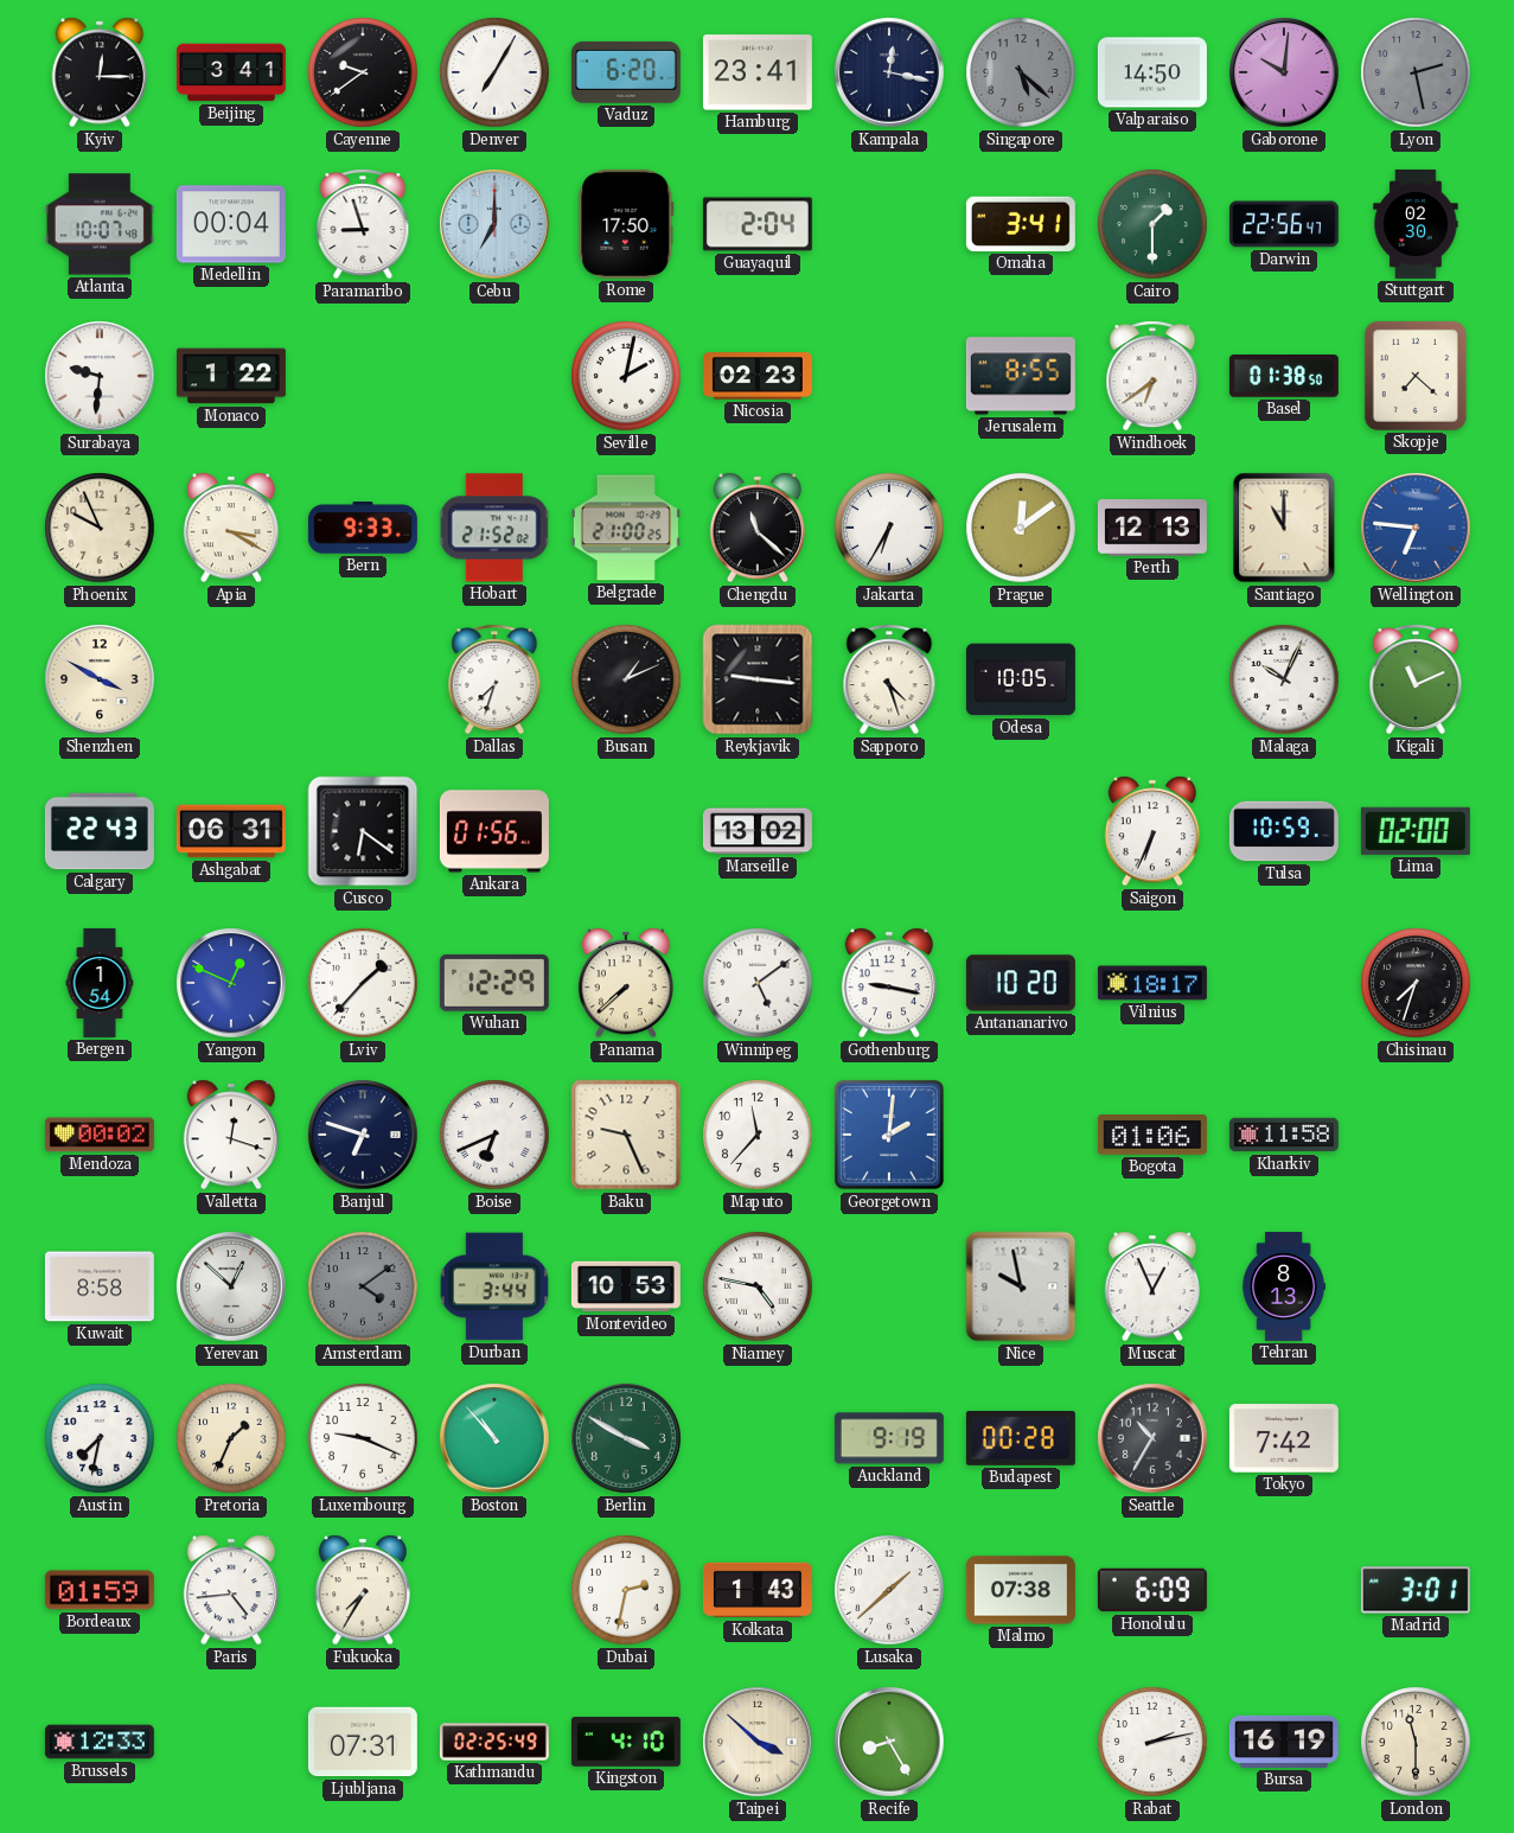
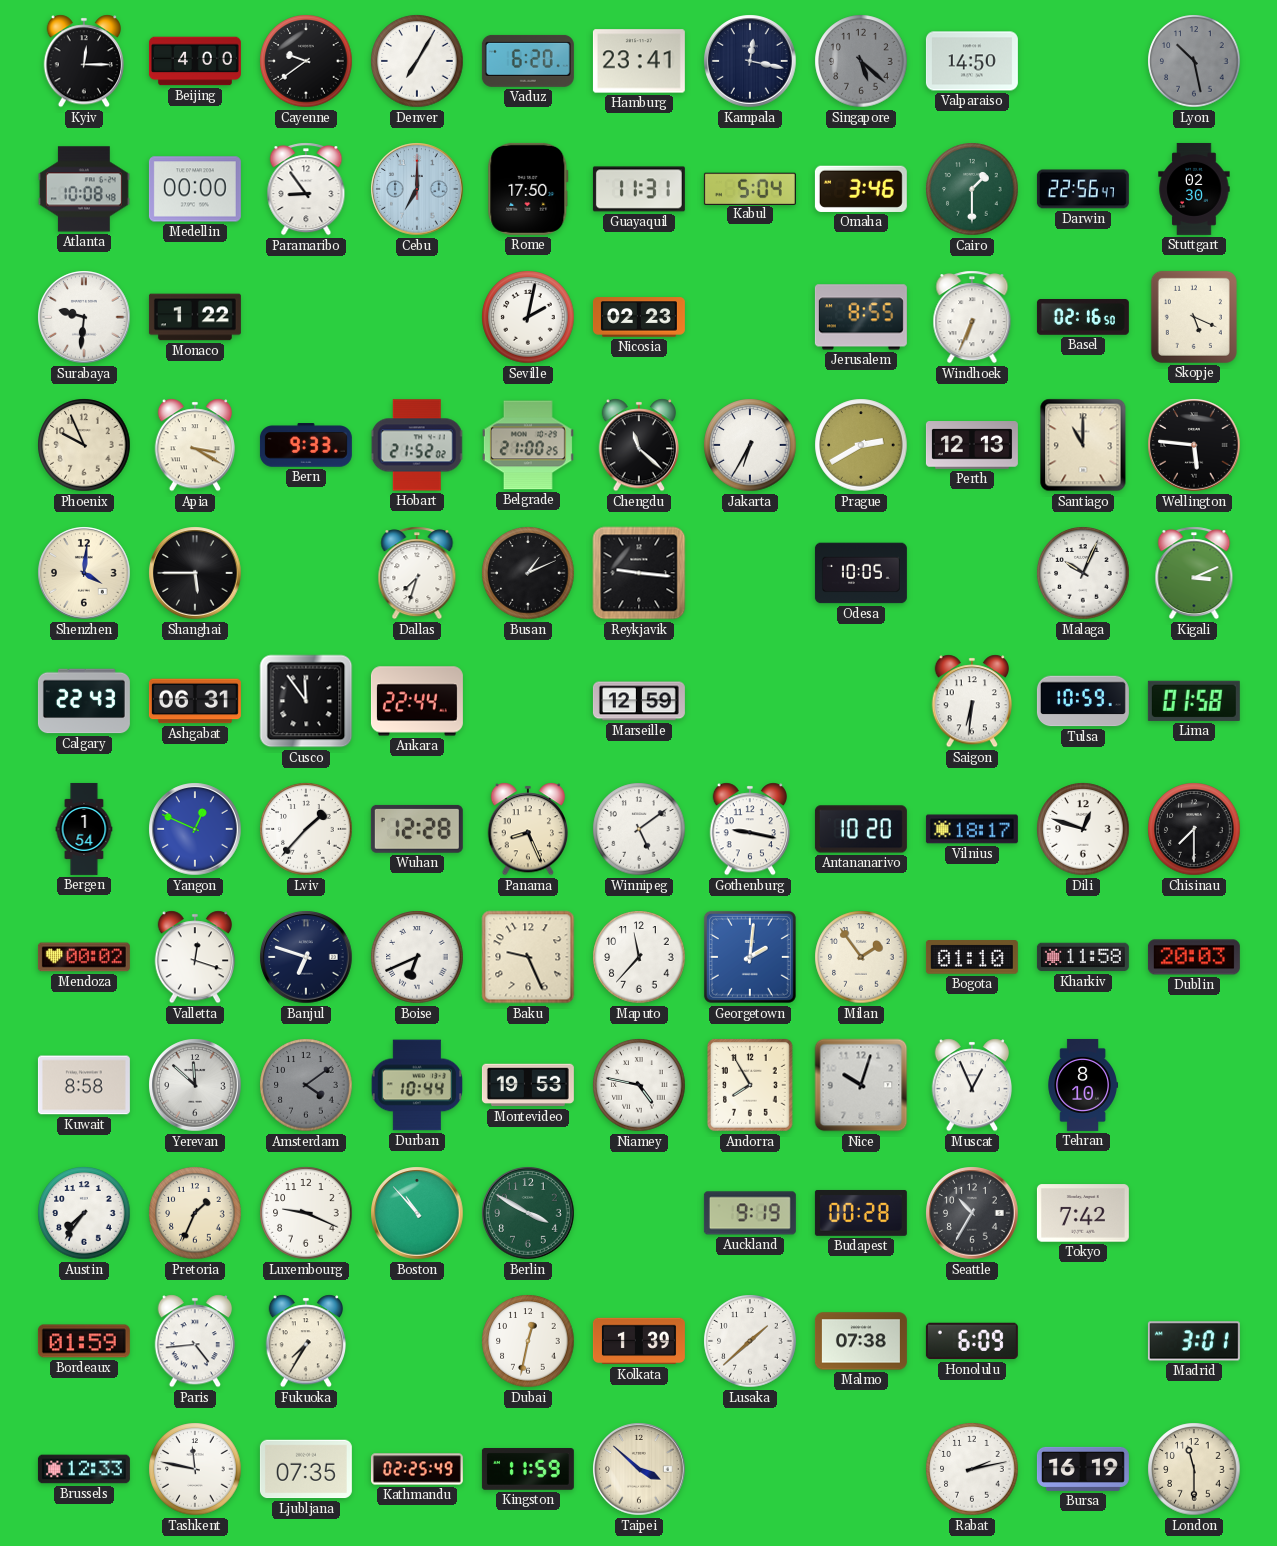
Beijing: 3:41 -> 4:00
Gaborone: 10:01 -> none
Lyon: 2:28 -> 10:28
Atlanta: 10:07 -> 10:08
Medellin: 00:04 -> 00:00
Paramaribo: 8:57 -> 8:54
Guayaquil: 2:04 -> 11:31
Kabul: none -> 5:04
Omaha: 3:41 -> 3:46
Windhoek: 6:39 -> 6:34
Basel: 01:38 -> 02:16
Skopje: 7:22 -> 5:19
Prague: 12:09 -> 2:40
Wellington: 6:46 -> 5:46
Wellington dial: blue -> black
Shenzhen: 3:50 -> 4:01
Shanghai: none -> 5:45
Sapporo: 4:27 -> none
Kigali: 11:11 -> 3:11
Cusco: 6:21 -> 11:54
Ankara: 01:56 -> 22:44
Marseille: 13:02 -> 12:59
Saigon: 6:34 -> 6:31
Lima: 02:00 -> 01:58
Wuhan: 12:29 -> 12:28
Panama: 7:38 -> 8:26
Dili: none -> 12:48
Chisinau: 7:33 -> 7:30
Milan: none -> 1:54
Bogota: 01:06 -> 01:10
Dublin: none -> 20:03
Yerevan: 12:52 -> 11:52
Durban: 3:44 -> 10:44
Montevideo: 10:53 -> 19:53
Andorra: none -> 7:55
Nice: 9:58 -> 10:03
Tehran: 8:13 -> 8:10
Austin: 7:32 -> 7:36
Dubai: 2:32 -> 12:32
Kolkata: 1:43 -> 1:39
Tashkent: none -> 11:47
Ljubljana: 07:31 -> 07:35
Kingston: 4:10 -> 11:59
Recife: 8:25 -> none
